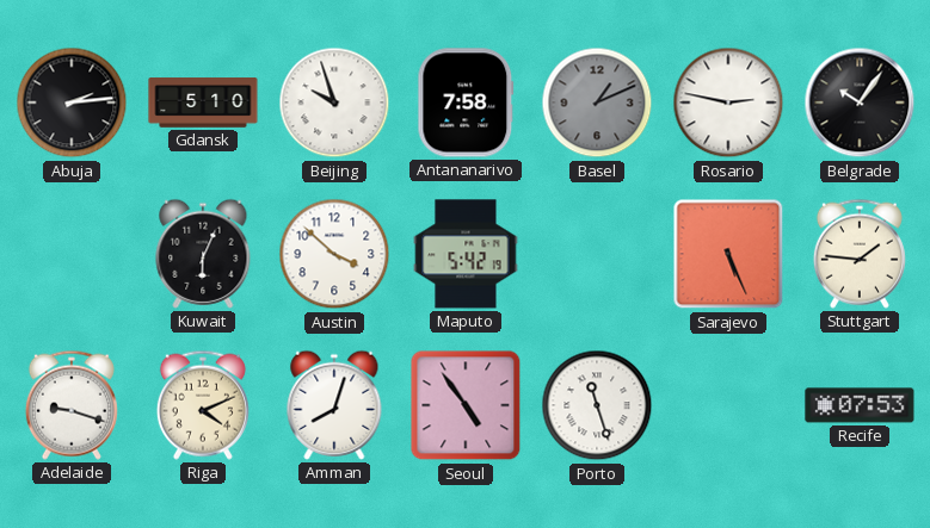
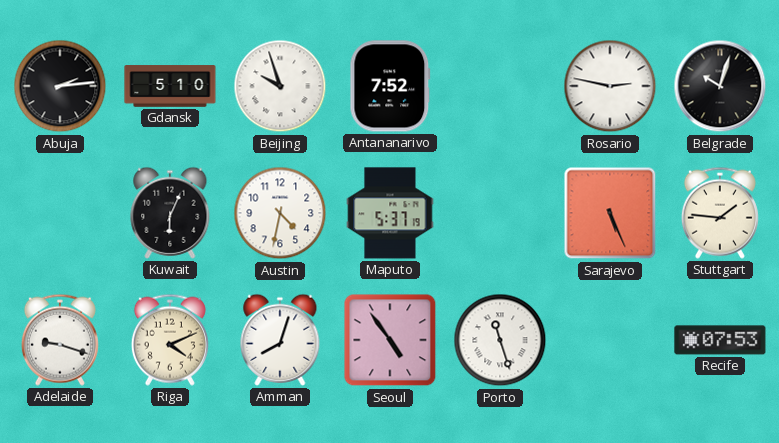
Antananarivo: 7:58 -> 7:52
Basel: 1:11 -> none
Belgrade: 10:06 -> 10:03
Austin: 3:52 -> 4:32
Maputo: 5:42 -> 5:37
